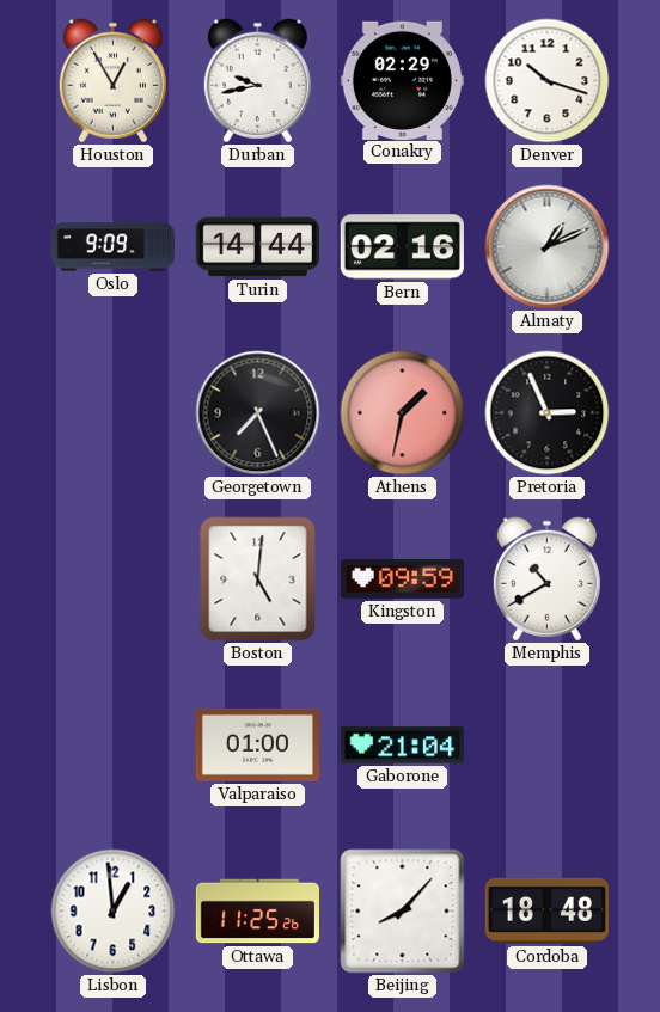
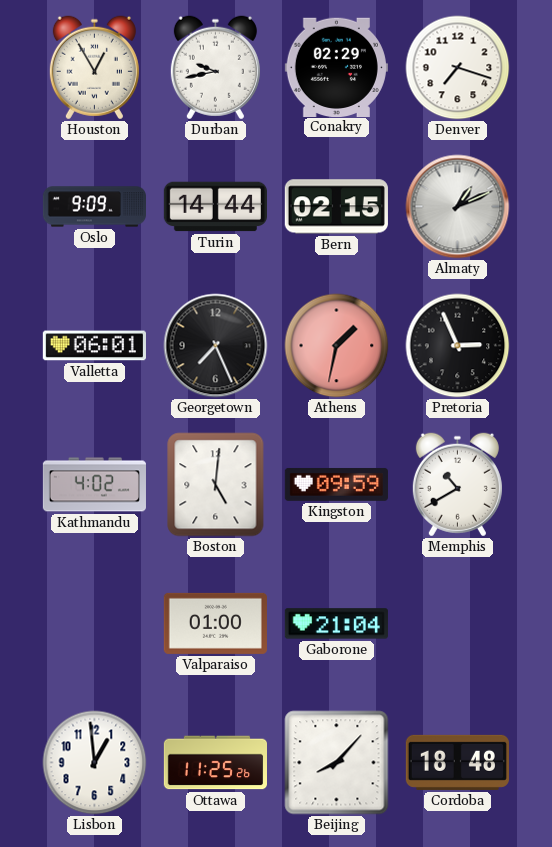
Denver: 10:18 -> 7:18
Bern: 02:16 -> 02:15
Valletta: none -> 06:01
Kathmandu: none -> 4:02
